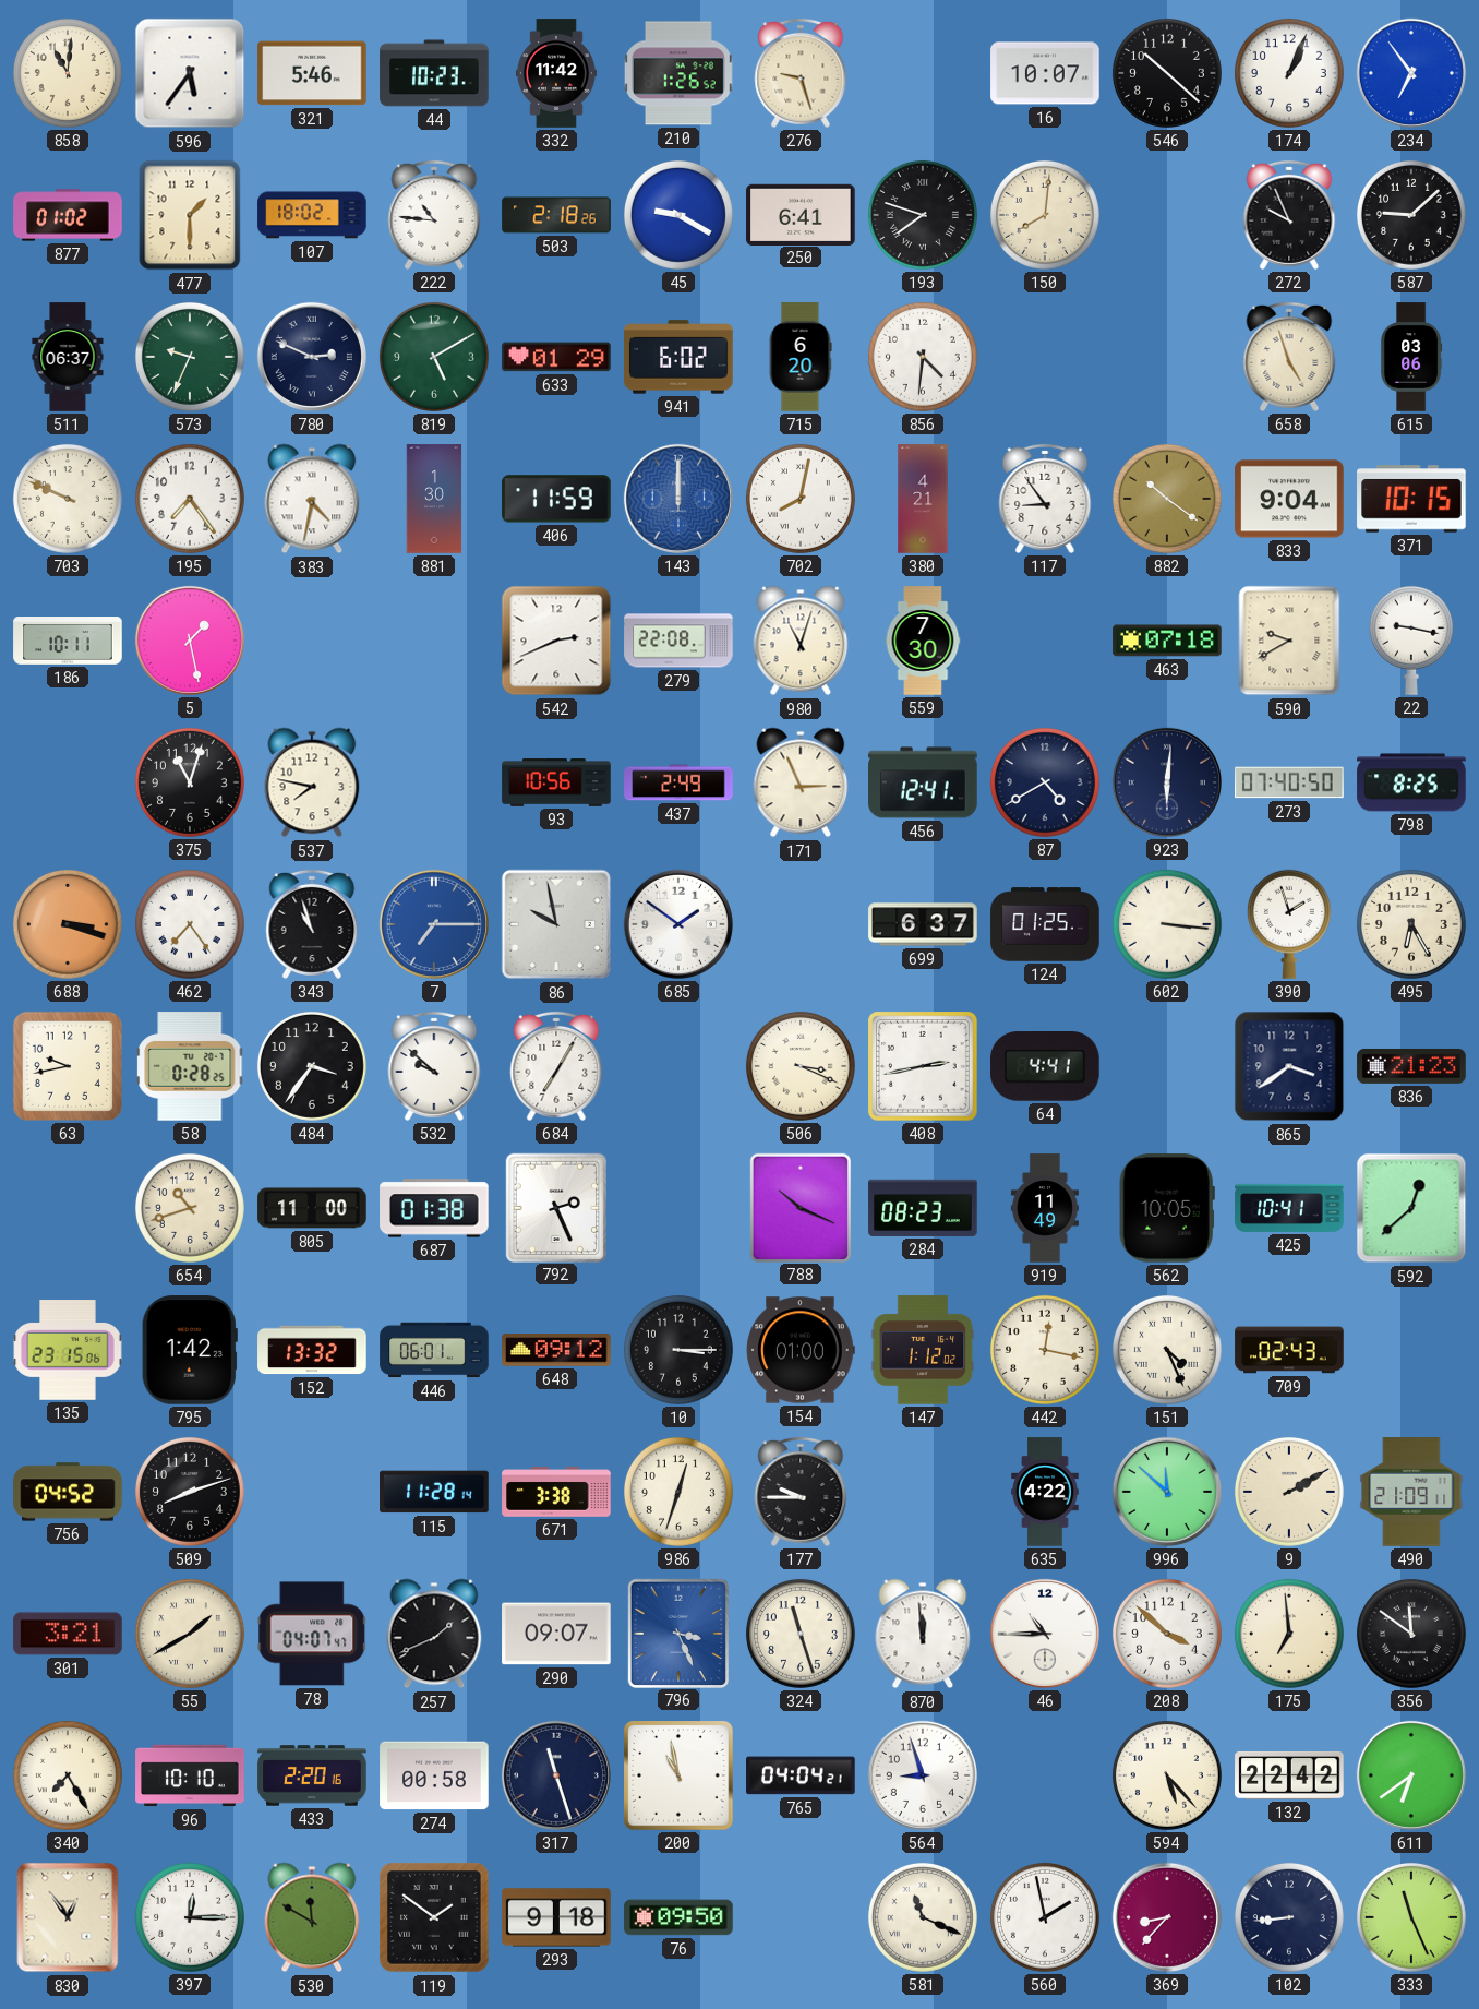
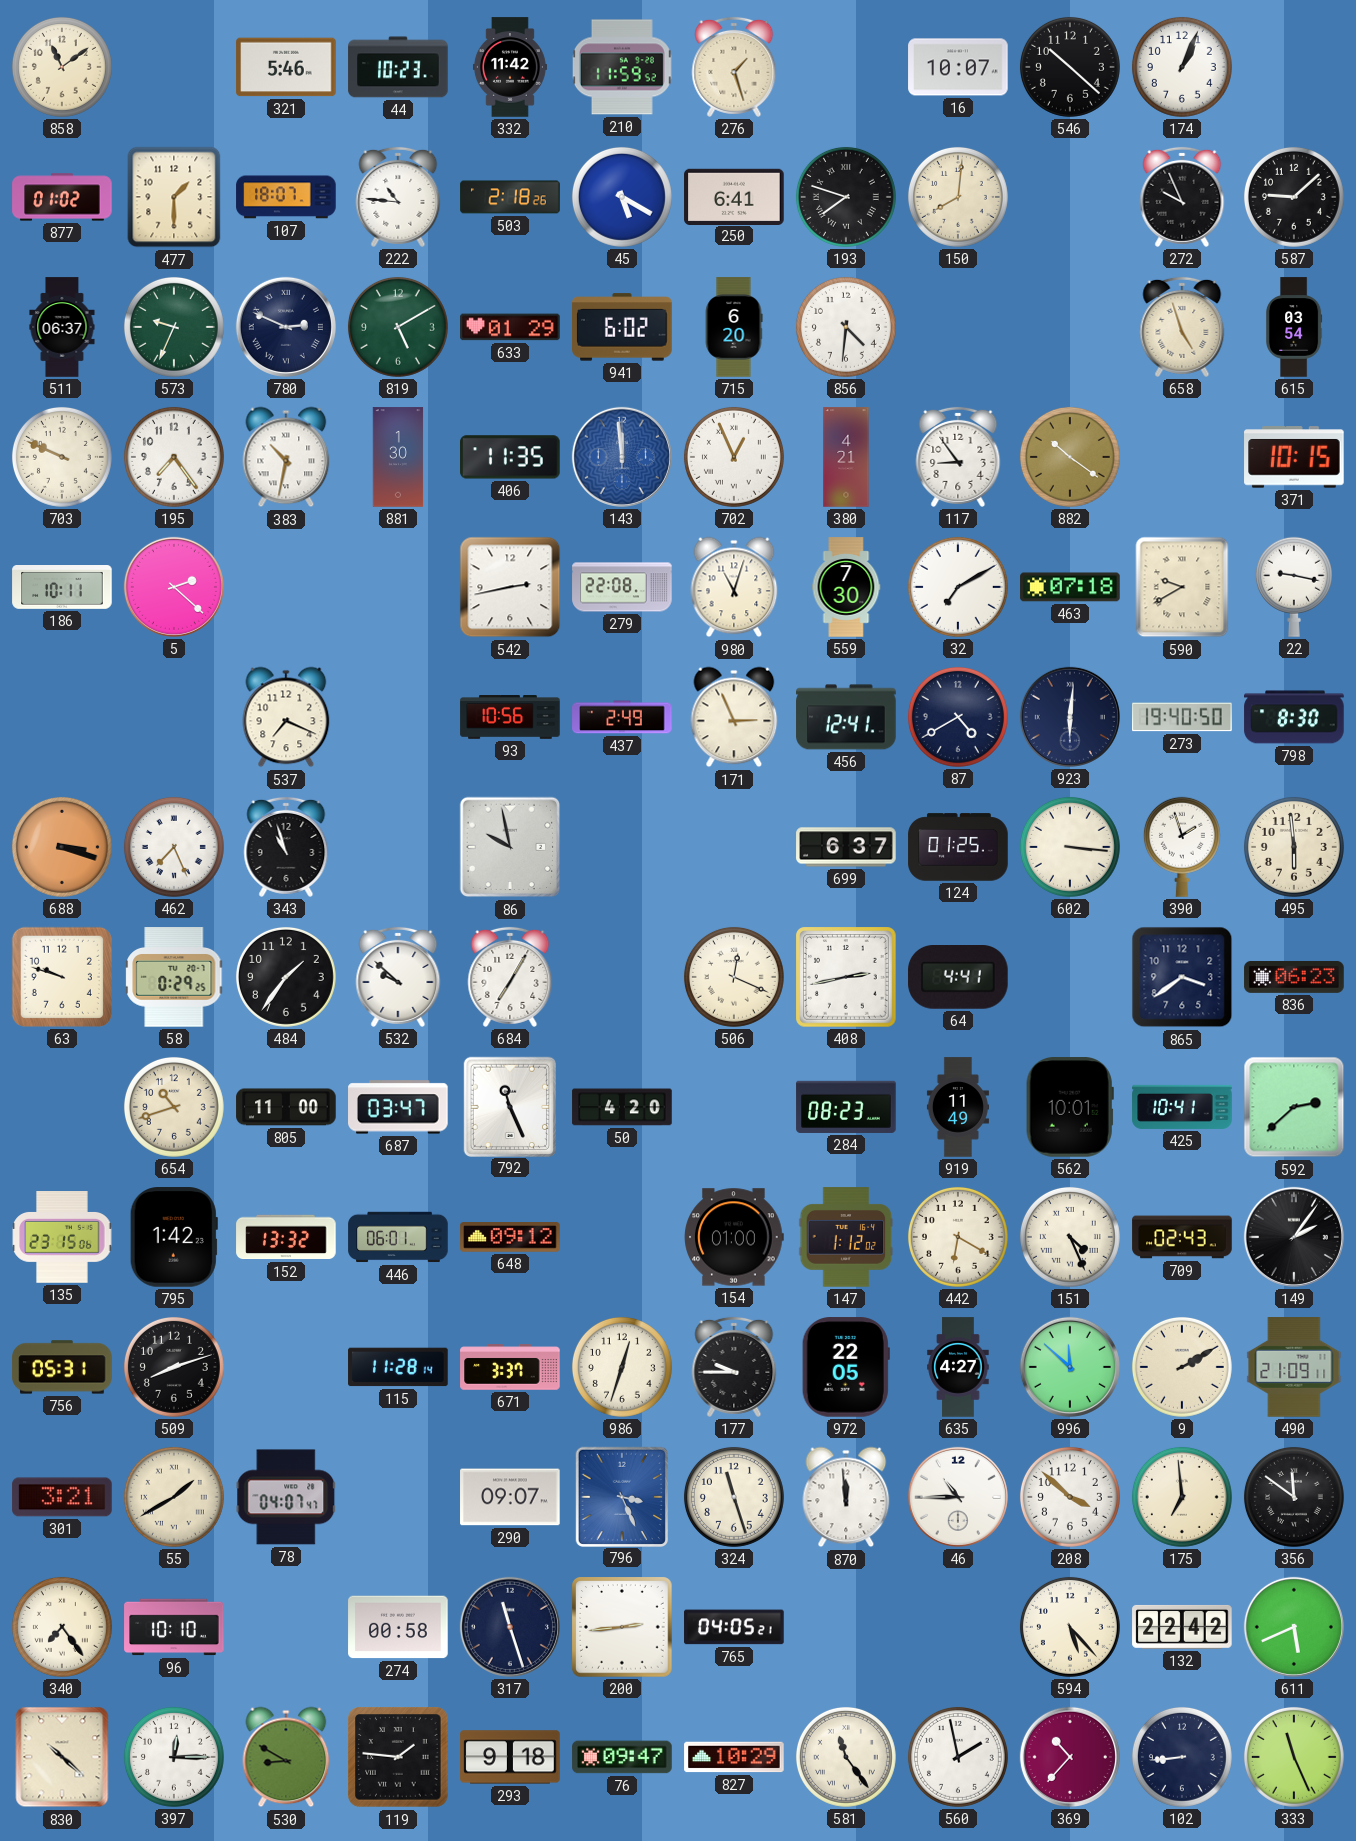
858: 11:01 -> 11:09
596: 5:36 -> none
210: 1:26 -> 11:59
276: 9:27 -> 1:27
234: 6:54 -> none
107: 18:02 -> 18:07
45: 9:20 -> 5:20
615: 03:06 -> 03:54
383: 4:32 -> 10:32
406: 11:59 -> 11:35
143: 12:00 -> 11:59
702: 8:02 -> 12:56
833: 9:04 -> none
5: 1:28 -> 2:22
542: 2:41 -> 2:43
32: none -> 7:10
375: 11:03 -> none
537: 7:47 -> 7:19
273: 07:40 -> 19:40
798: 8:25 -> 8:30
462: 7:24 -> 7:26
7: 7:15 -> none
685: 1:51 -> none
495: 6:25 -> 5:59
63: 9:43 -> 9:48
58: 0:28 -> 0:29
484: 3:36 -> 1:36
506: 3:19 -> 12:19
836: 21:23 -> 06:23
687: 01:38 -> 03:47
792: 2:26 -> 11:26
50: none -> 4:20
788: 10:19 -> none
562: 10:05 -> 10:01
592: 12:38 -> 2:38
10: 3:15 -> none
442: 12:17 -> 6:20
149: none -> 2:06
756: 04:52 -> 05:31
671: 3:38 -> 3:37
972: none -> 22:05
635: 4:22 -> 4:27
257: 1:41 -> none
340: 7:25 -> 7:24
433: 2:20 -> none
200: 10:58 -> 2:44
765: 04:04 -> 04:05
564: 8:57 -> none
611: 6:39 -> 5:41
830: 12:54 -> 10:22
530: 11:50 -> 8:50
119: 1:51 -> 1:46
76: 09:50 -> 09:47
827: none -> 10:29
581: 11:19 -> 11:24
369: 8:37 -> 10:37
